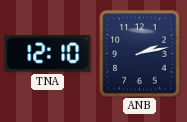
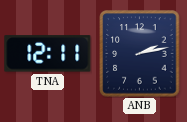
TNA: 12:10 -> 12:11
